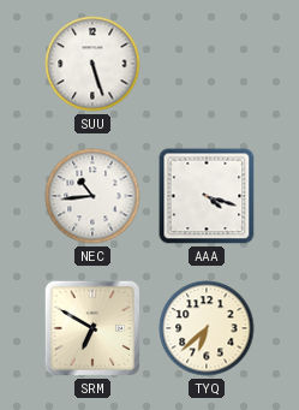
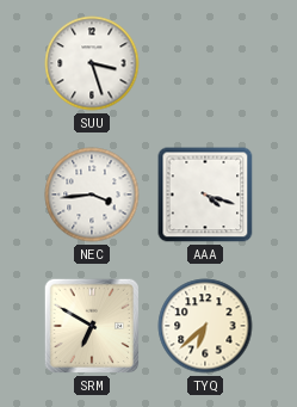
SUU: 5:27 -> 3:27
NEC: 10:44 -> 3:44
